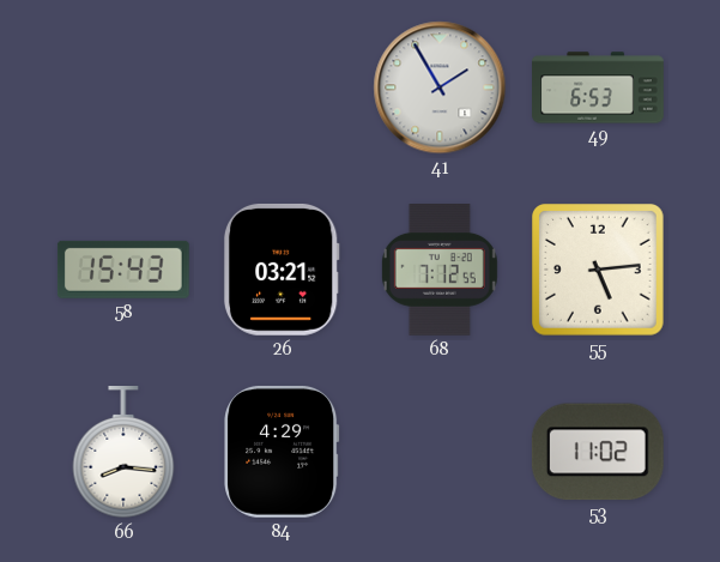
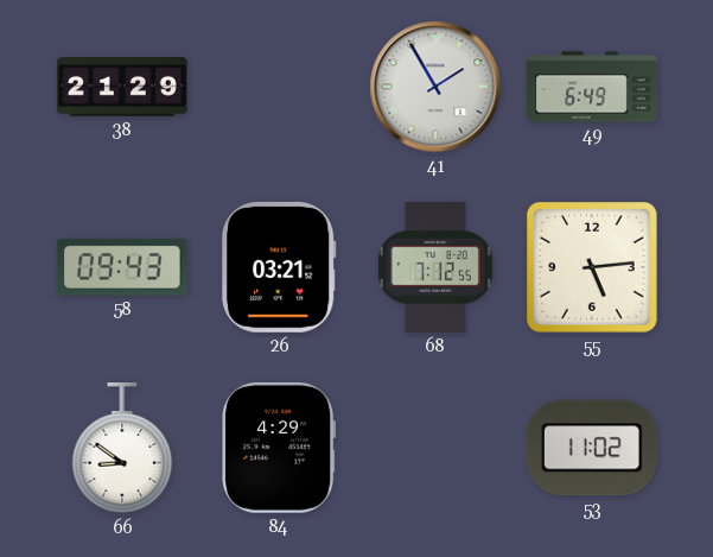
38: none -> 21:29
49: 6:53 -> 6:49
58: 15:43 -> 09:43
66: 8:16 -> 8:51
